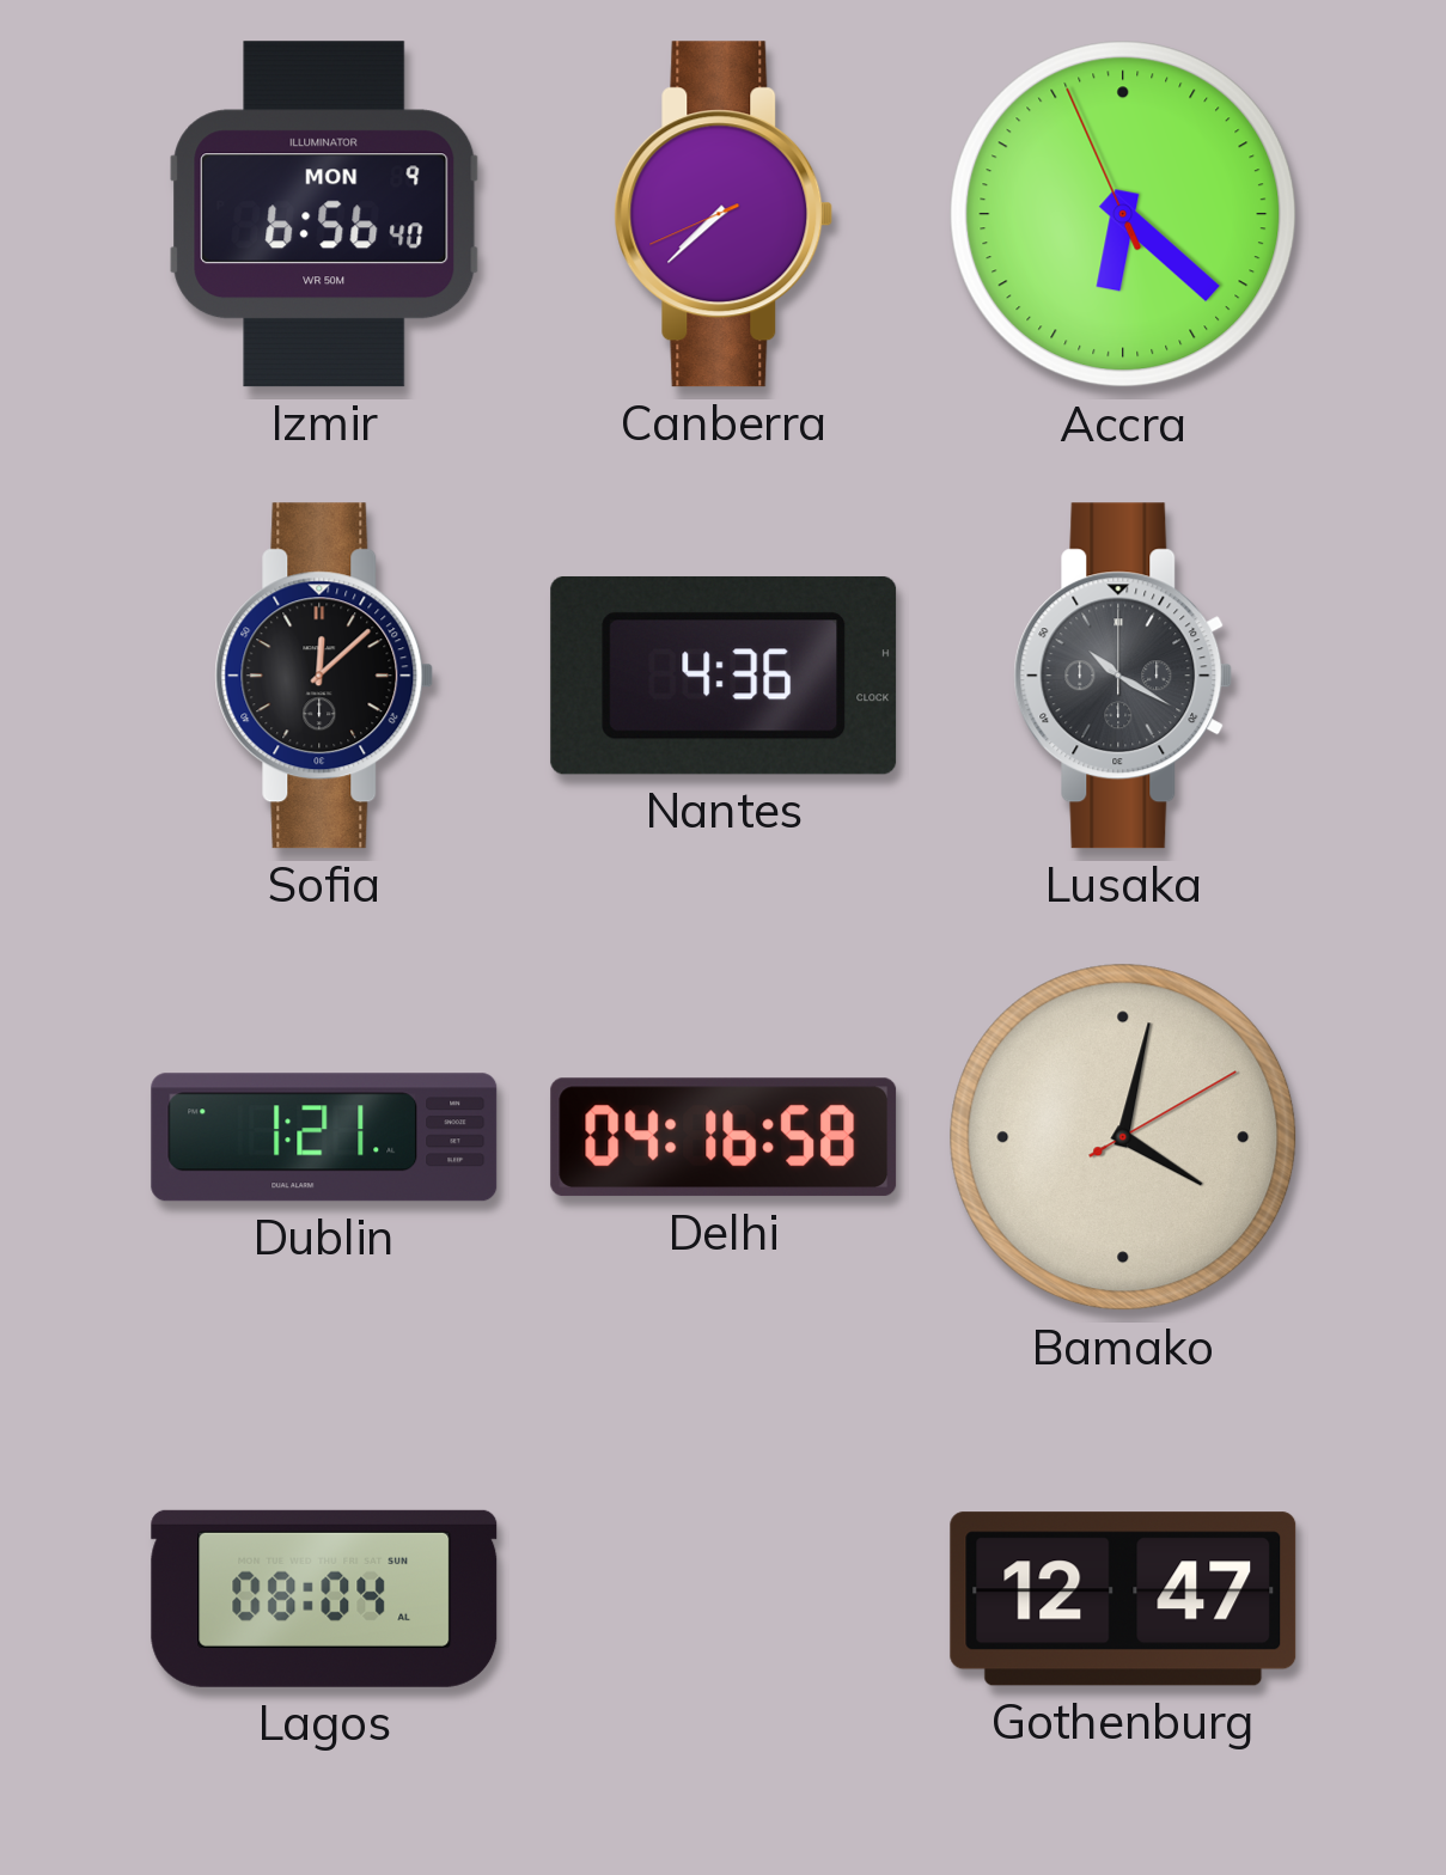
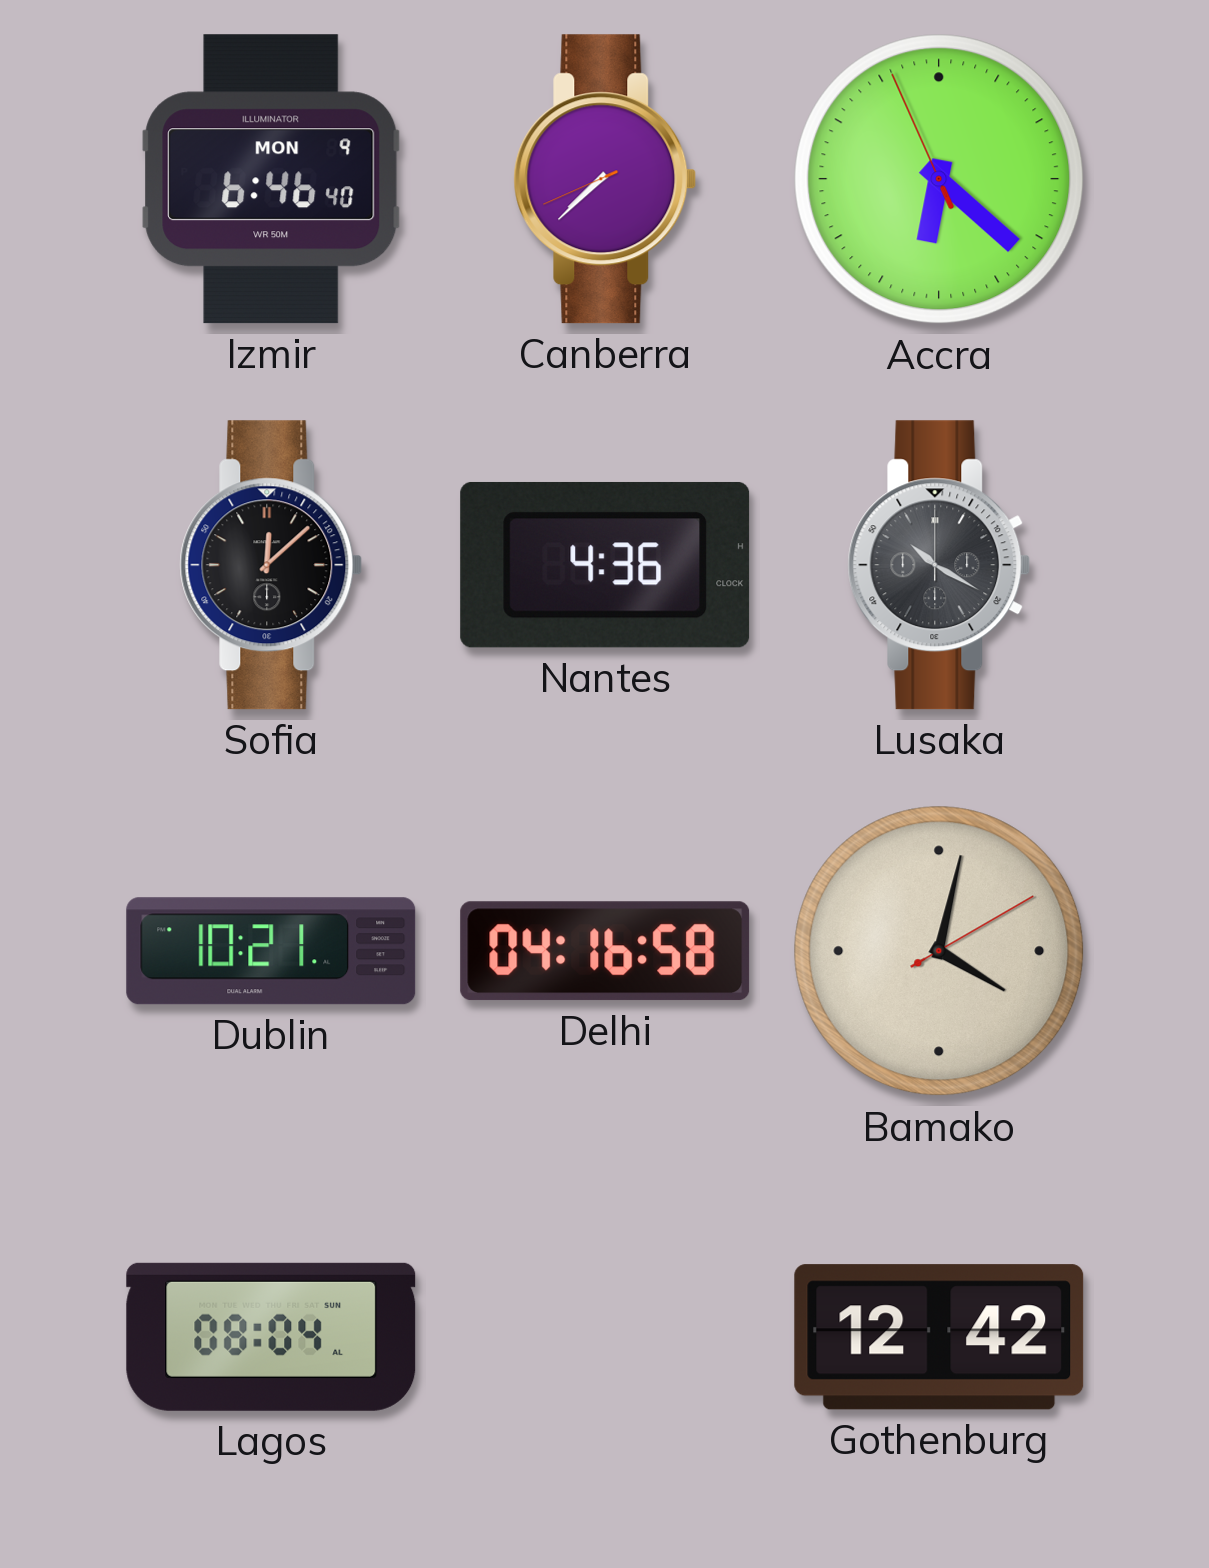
Izmir: 6:56 -> 6:46
Dublin: 1:21 -> 10:21
Gothenburg: 12:47 -> 12:42
